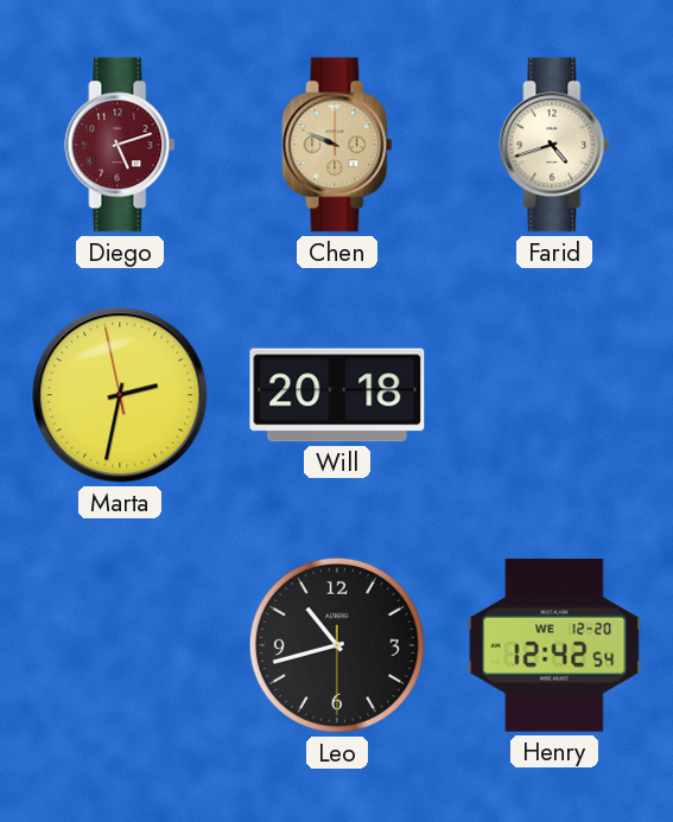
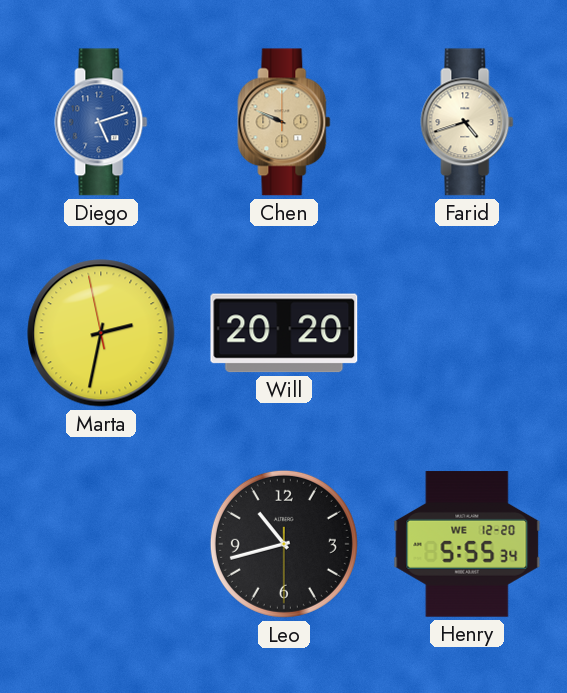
Diego dial: burgundy -> blue
Will: 20:18 -> 20:20
Henry: 12:42 -> 5:55
